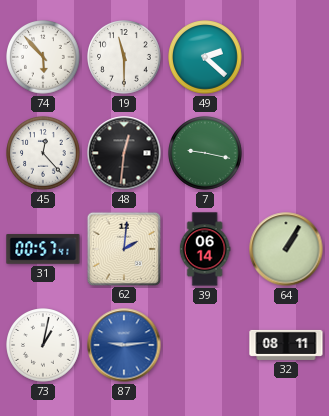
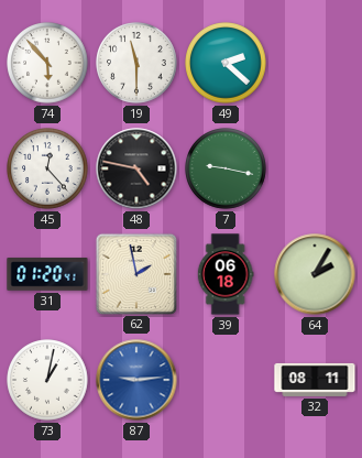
48: 12:31 -> 4:47
31: 00:57 -> 01:20
62: 2:01 -> 1:58
39: 06:14 -> 06:18
64: 1:05 -> 2:05
